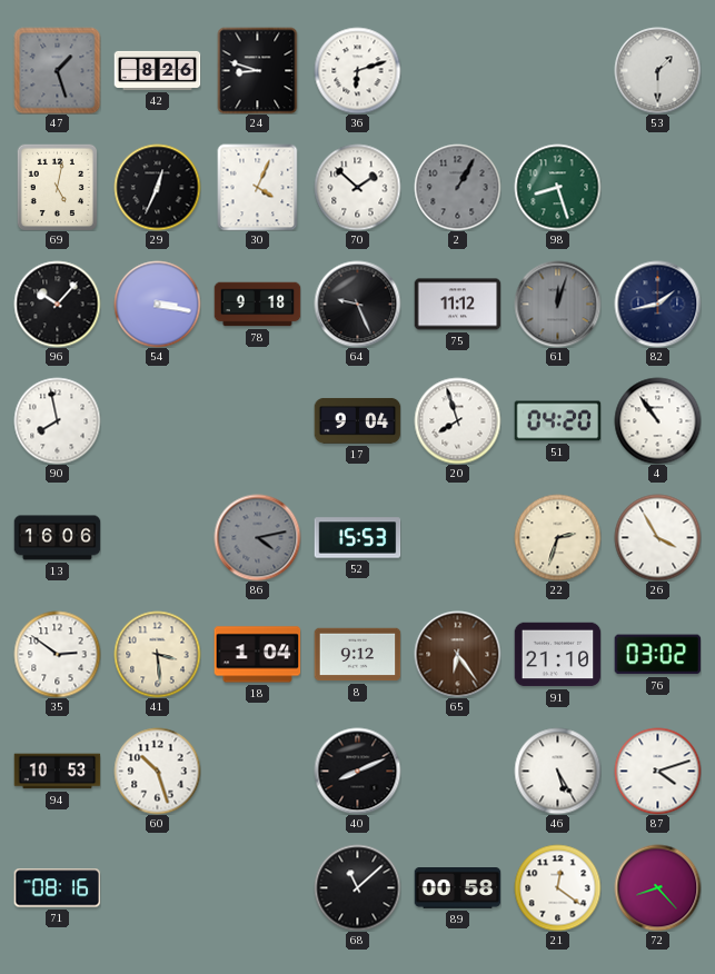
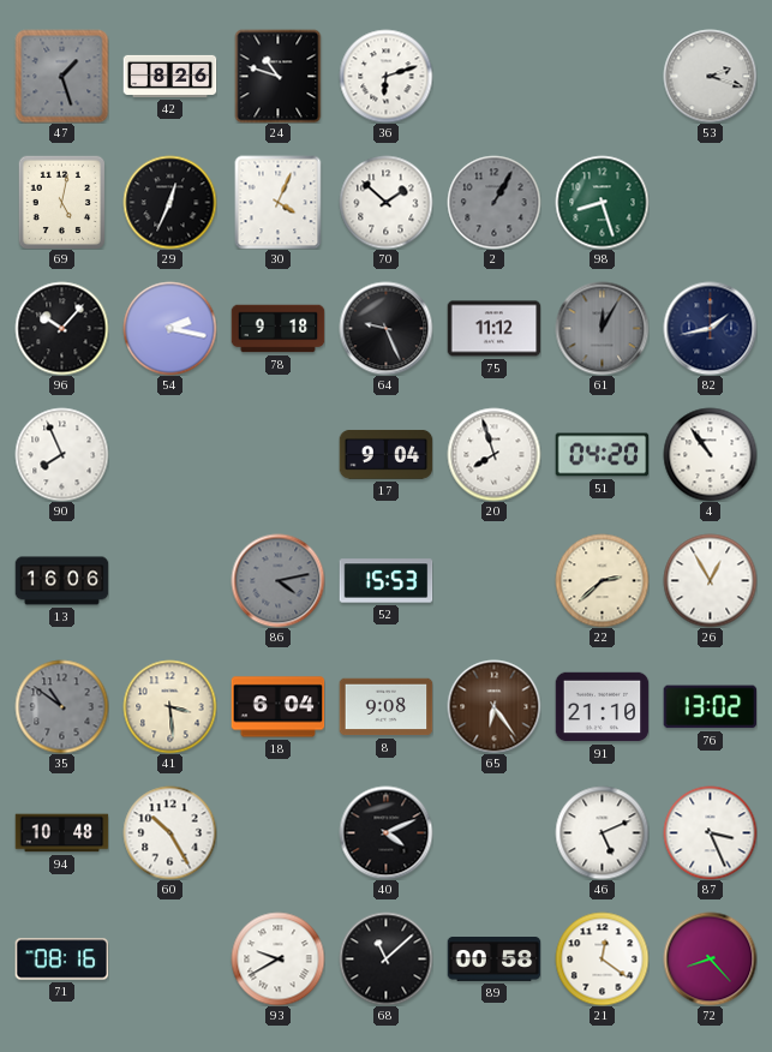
24: 8:48 -> 10:48
53: 1:30 -> 2:18
54: 3:17 -> 2:17
61: 12:03 -> 12:05
90: 7:58 -> 7:56
22: 2:33 -> 2:38
26: 3:55 -> 12:55
35: 2:51 -> 10:51
35 dial: white -> grey
18: 1:04 -> 6:04
8: 9:12 -> 9:08
76: 03:02 -> 13:02
94: 10:53 -> 10:48
60: 10:27 -> 10:25
40: 8:11 -> 4:11
46: 5:25 -> 5:11
87: 4:12 -> 3:26
93: none -> 9:40
